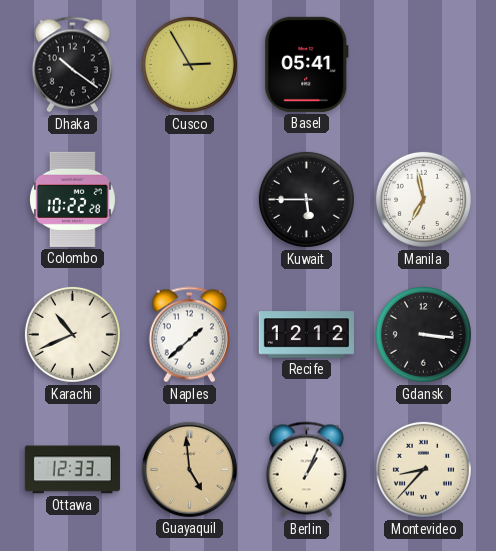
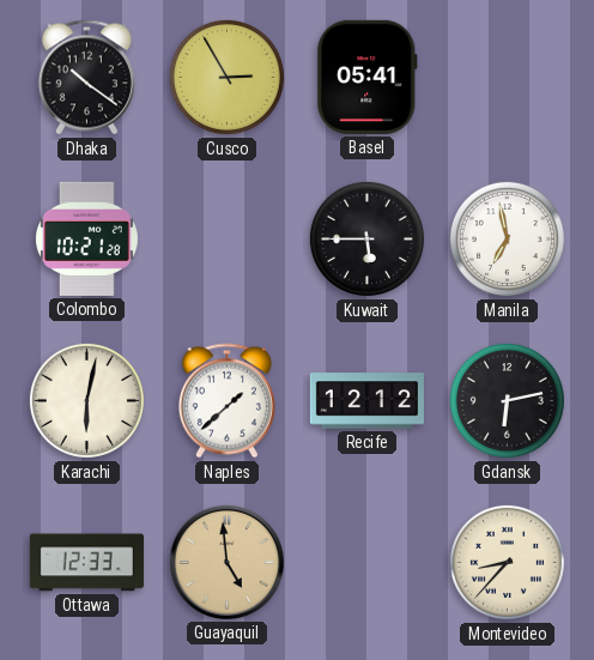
Colombo: 10:22 -> 10:21
Karachi: 10:41 -> 6:02
Gdansk: 3:16 -> 6:13
Berlin: 1:04 -> none
